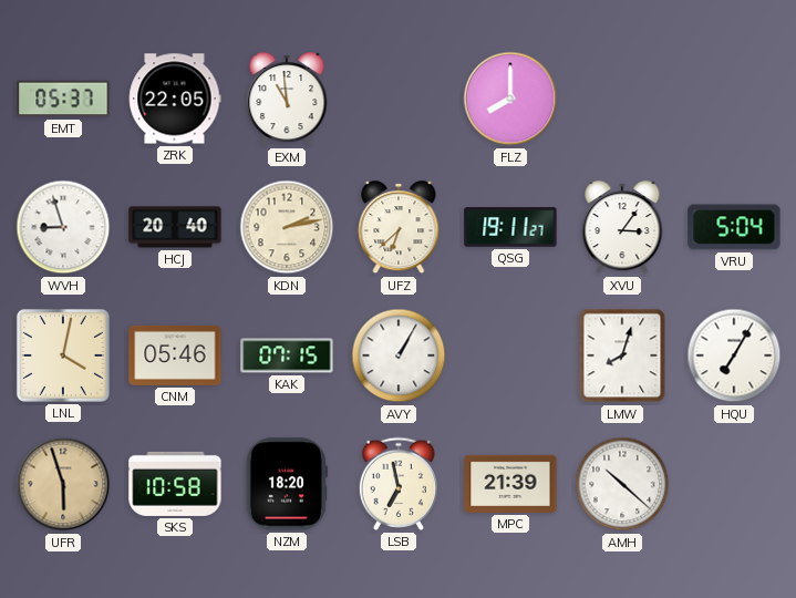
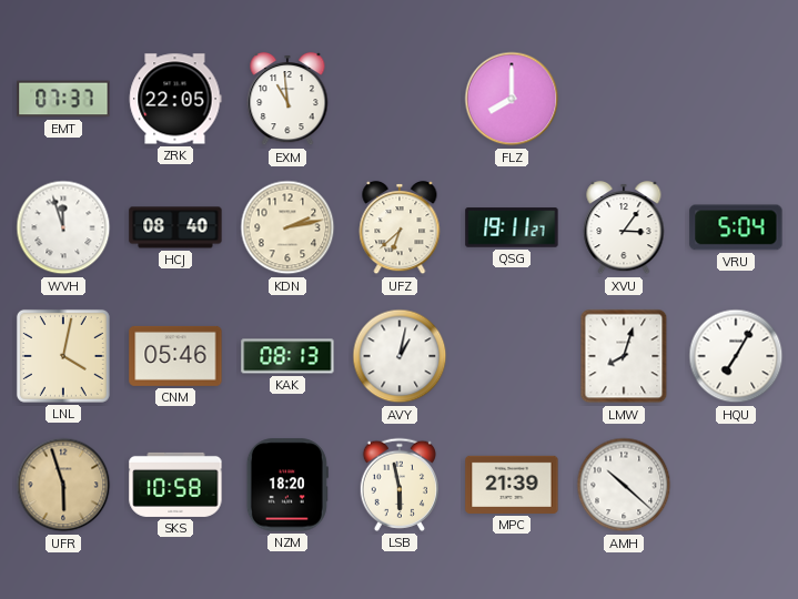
EMT: 05:37 -> 07:37
WVH: 8:57 -> 11:57
HCJ: 20:40 -> 08:40
KAK: 07:15 -> 08:13
AVY: 1:05 -> 1:02
LSB: 6:58 -> 5:58
